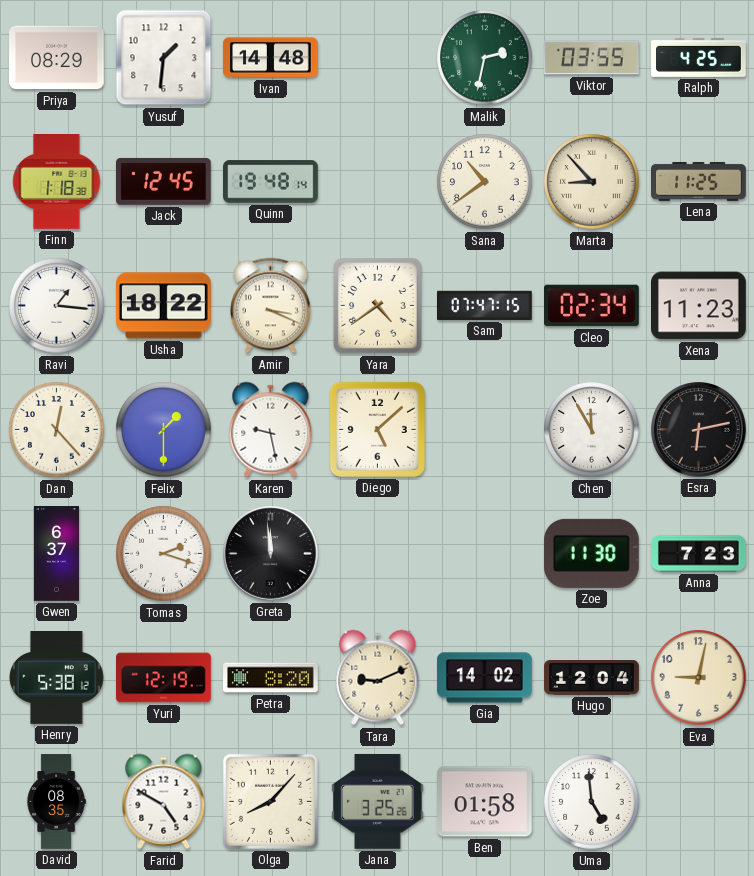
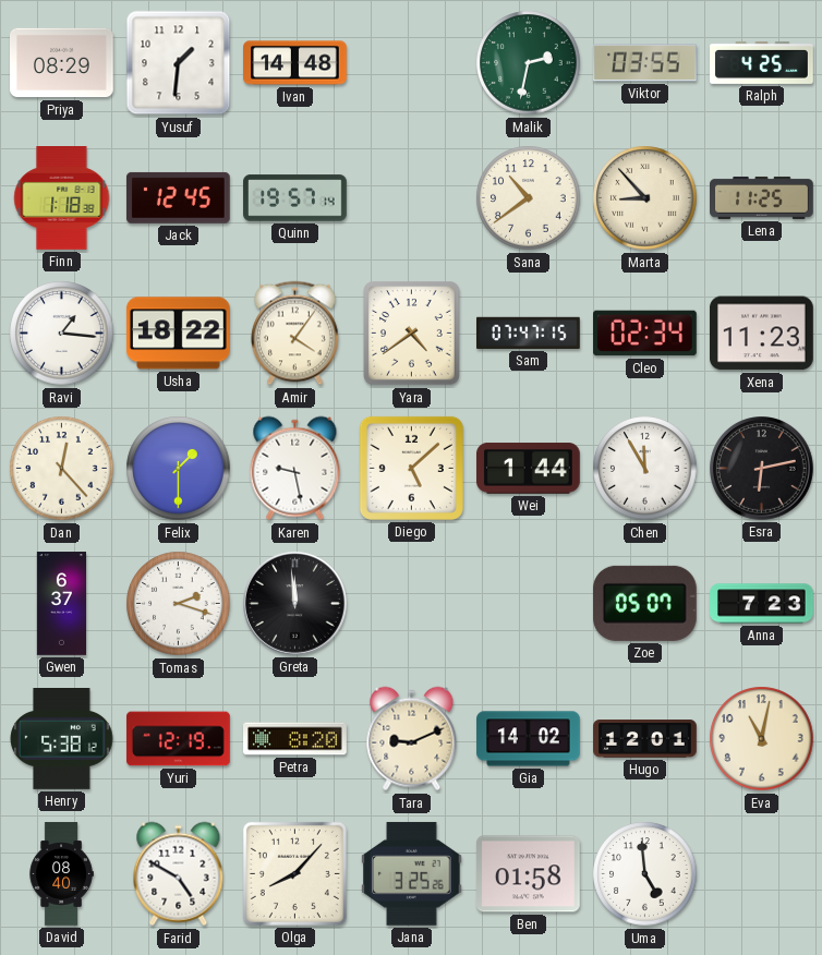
Quinn: 19:48 -> 19:57
Amir: 3:19 -> 4:06
Wei: none -> 1:44
Zoe: 11:30 -> 05:07
Hugo: 12:04 -> 12:01
Eva: 9:02 -> 11:02
David: 08:35 -> 08:40
